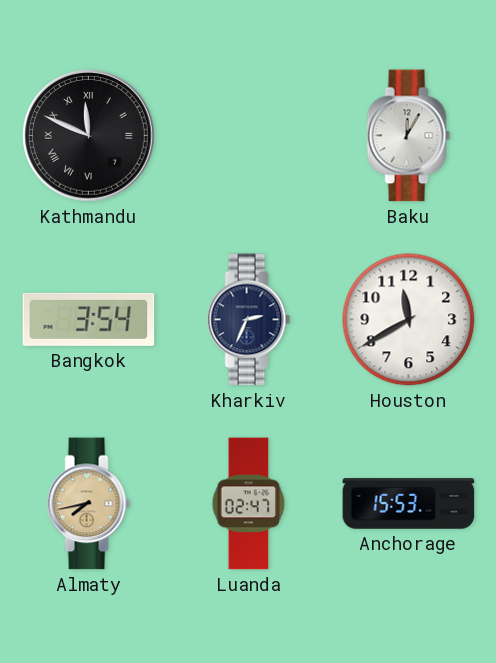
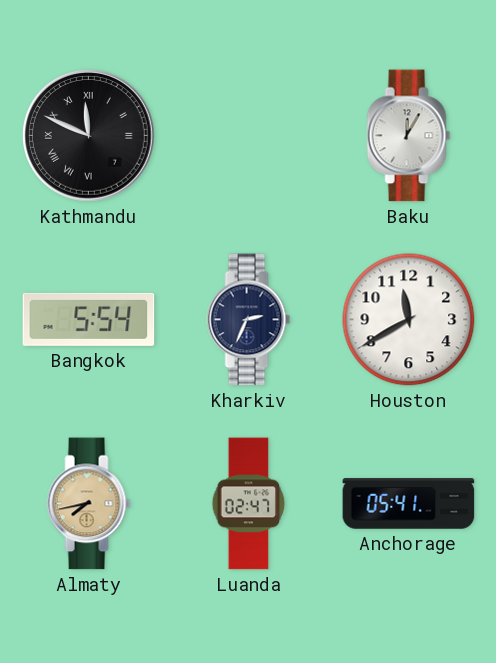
Bangkok: 3:54 -> 5:54
Anchorage: 15:53 -> 05:41
